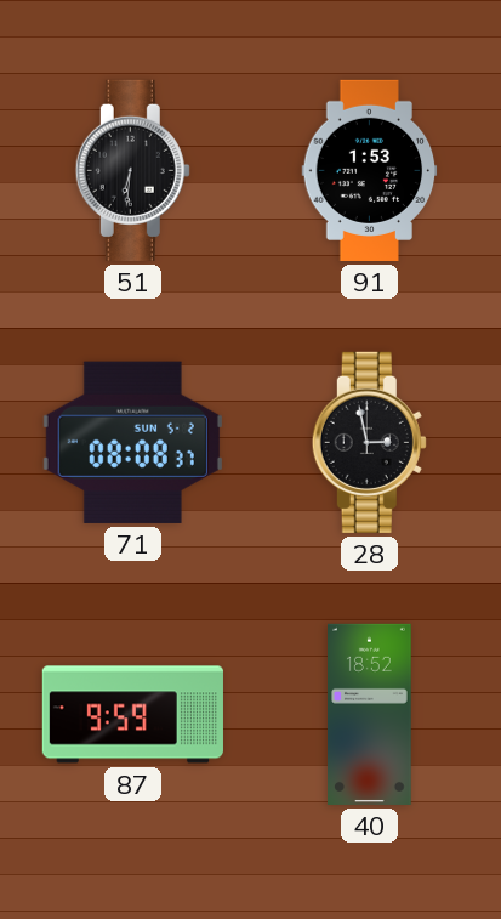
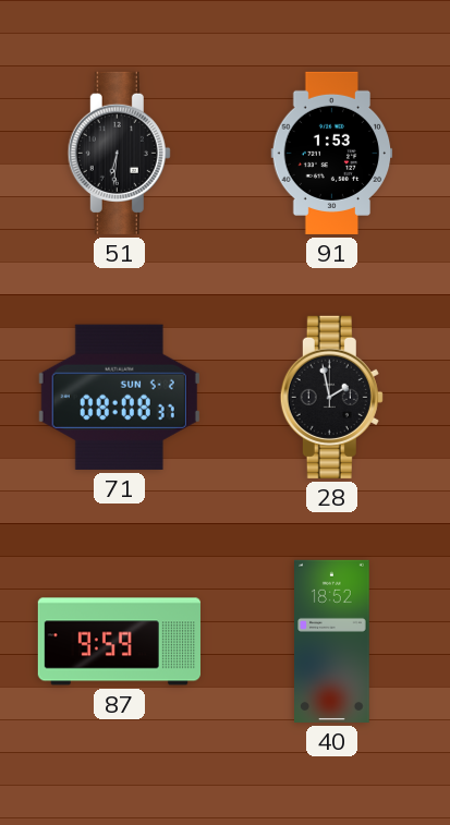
28: 2:58 -> 1:58
